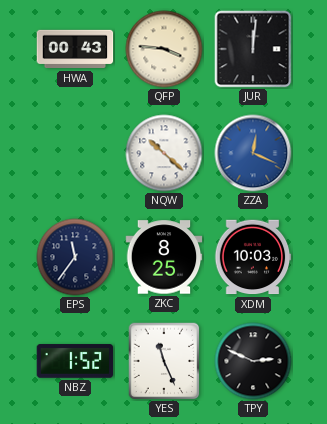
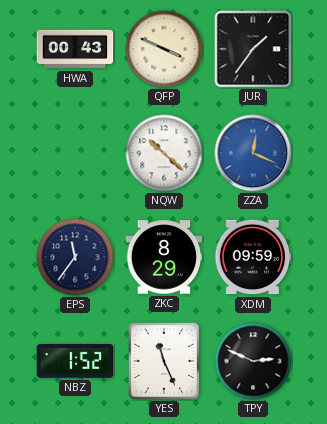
QFP: 3:46 -> 3:49
JUR: 12:01 -> 1:36
ZKC: 8:25 -> 8:29
XDM: 10:03 -> 09:59
